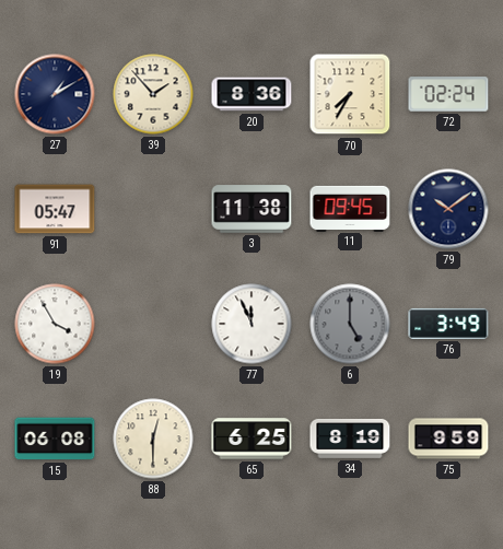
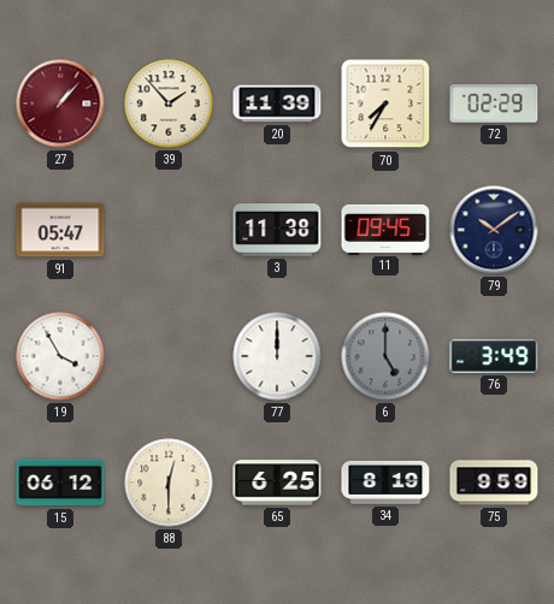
27: 1:10 -> 1:07
27 dial: navy -> burgundy
20: 8:36 -> 11:39
72: 02:24 -> 02:29
77: 11:56 -> 12:00
15: 06:08 -> 06:12
